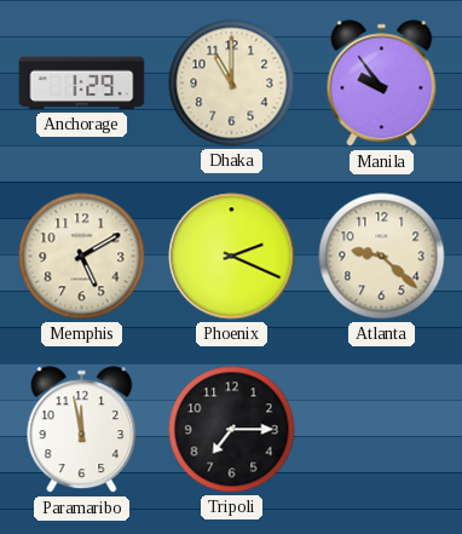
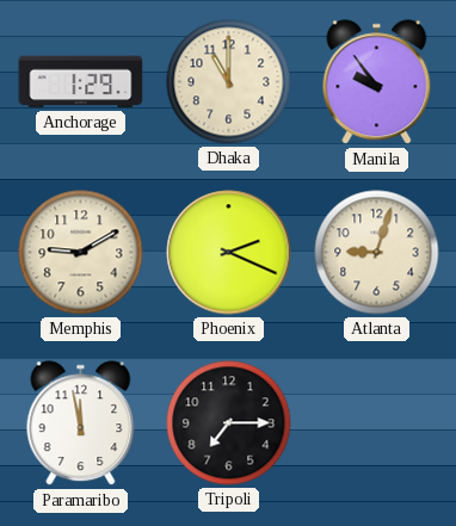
Memphis: 5:10 -> 9:10
Atlanta: 9:22 -> 9:03
